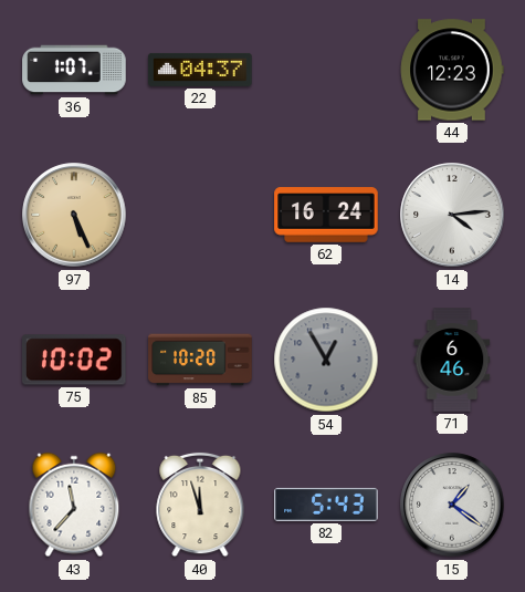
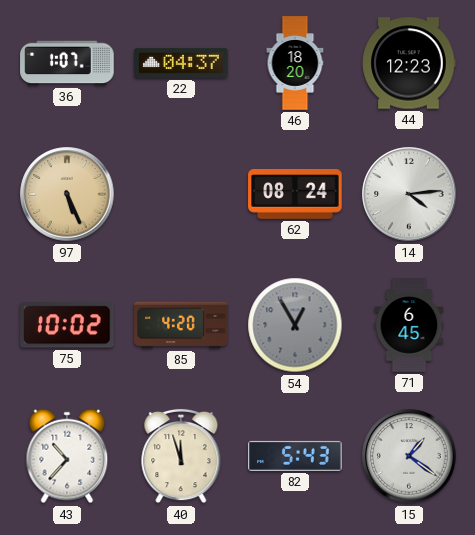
46: none -> 18:20
62: 16:24 -> 08:24
85: 10:20 -> 4:20
71: 6:46 -> 6:45
43: 11:37 -> 10:37
